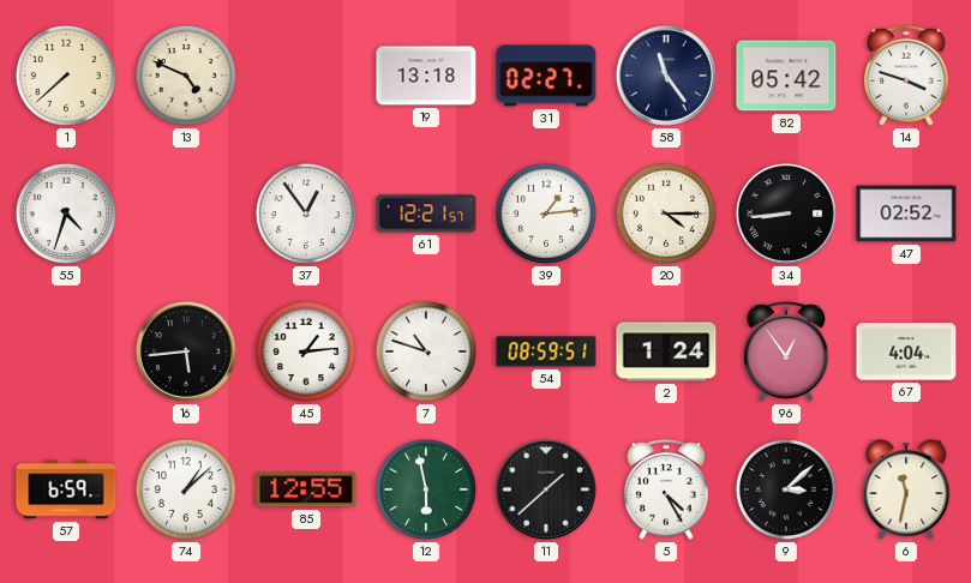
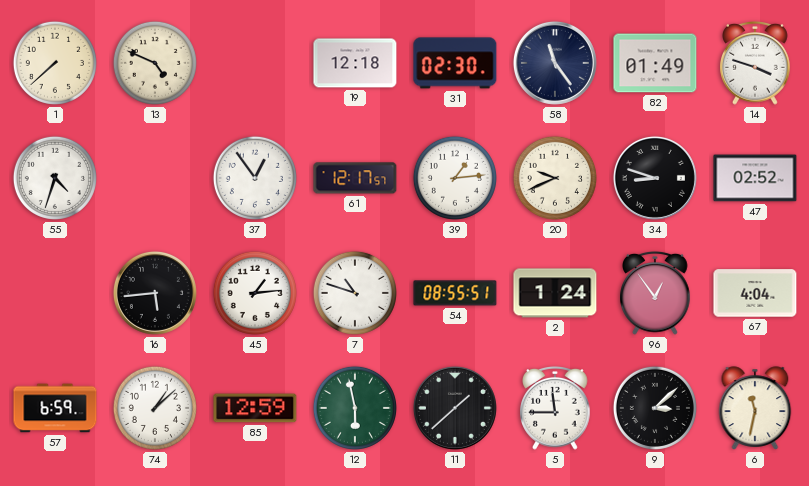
19: 13:18 -> 12:18
31: 02:27 -> 02:30
82: 05:42 -> 01:49
61: 12:21 -> 12:17
20: 4:15 -> 9:41
34: 8:44 -> 8:48
54: 08:59 -> 08:55
85: 12:55 -> 12:59
5: 4:25 -> 11:45
